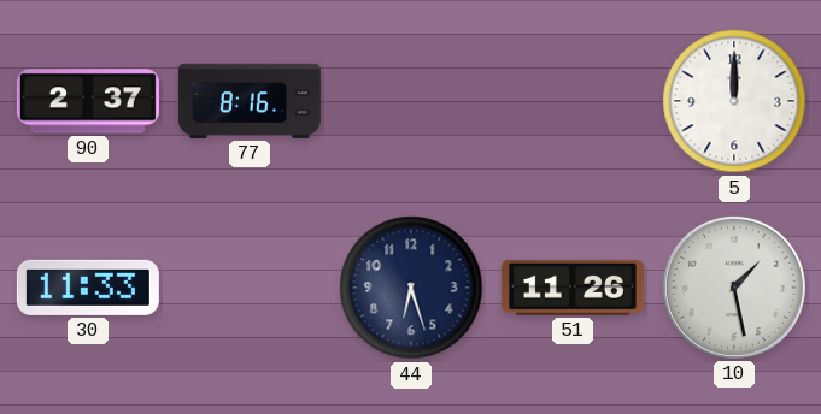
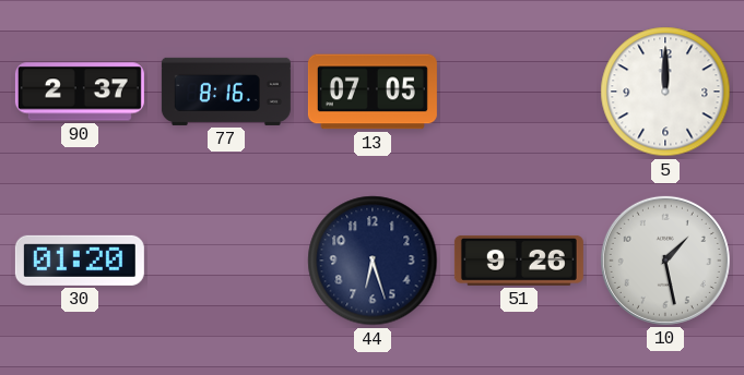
13: none -> 07:05
30: 11:33 -> 01:20
51: 11:26 -> 9:26
